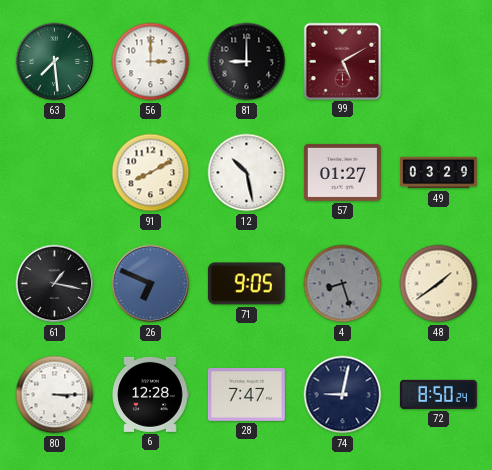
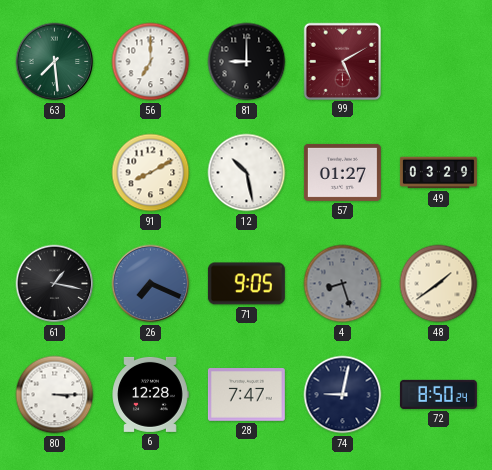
56: 3:00 -> 7:00
26: 6:49 -> 7:19
